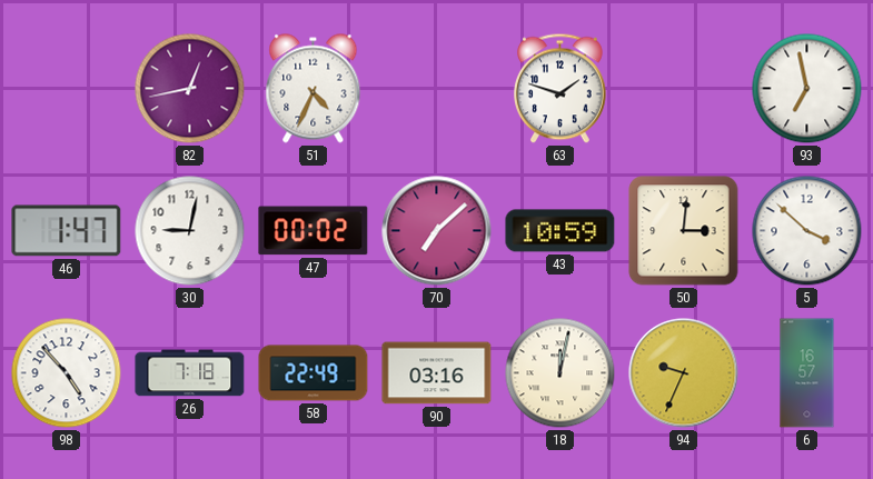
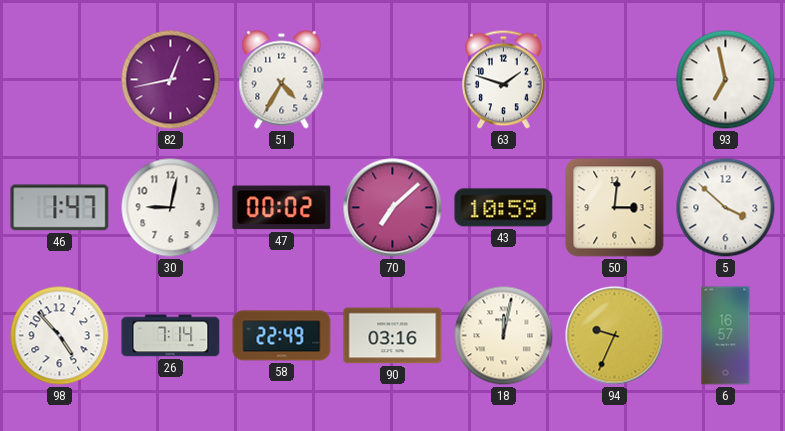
51: 4:34 -> 4:35
26: 7:18 -> 7:14
